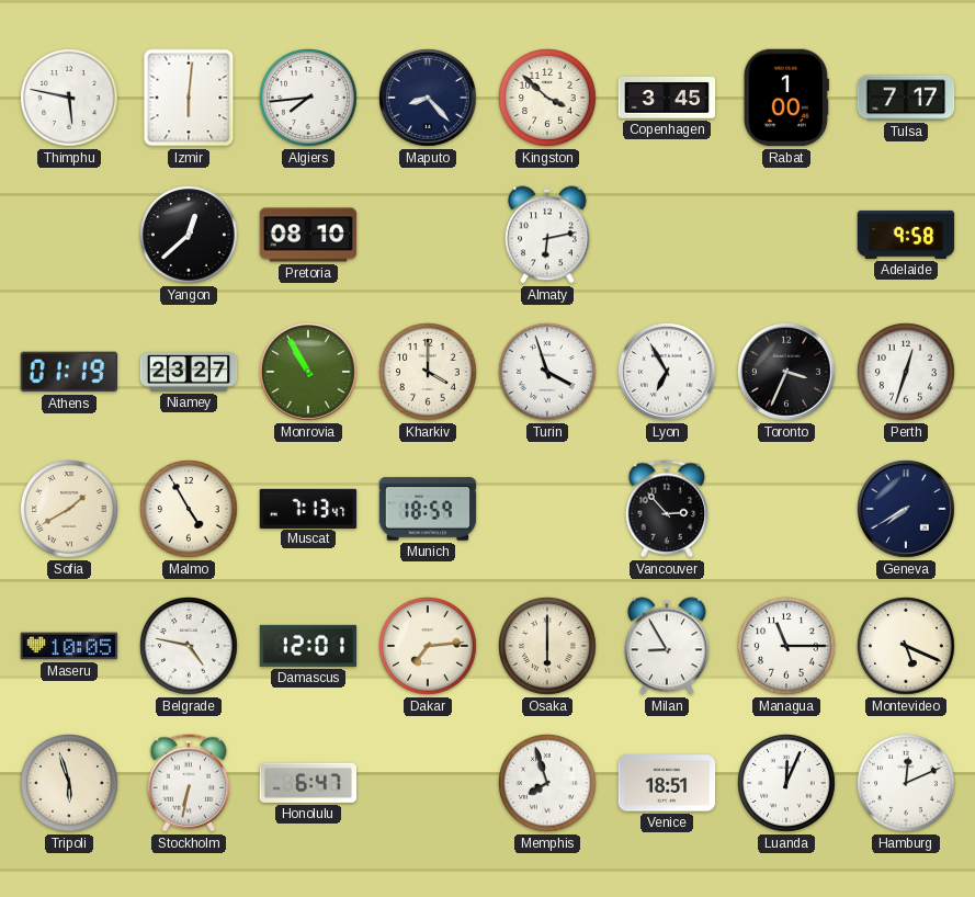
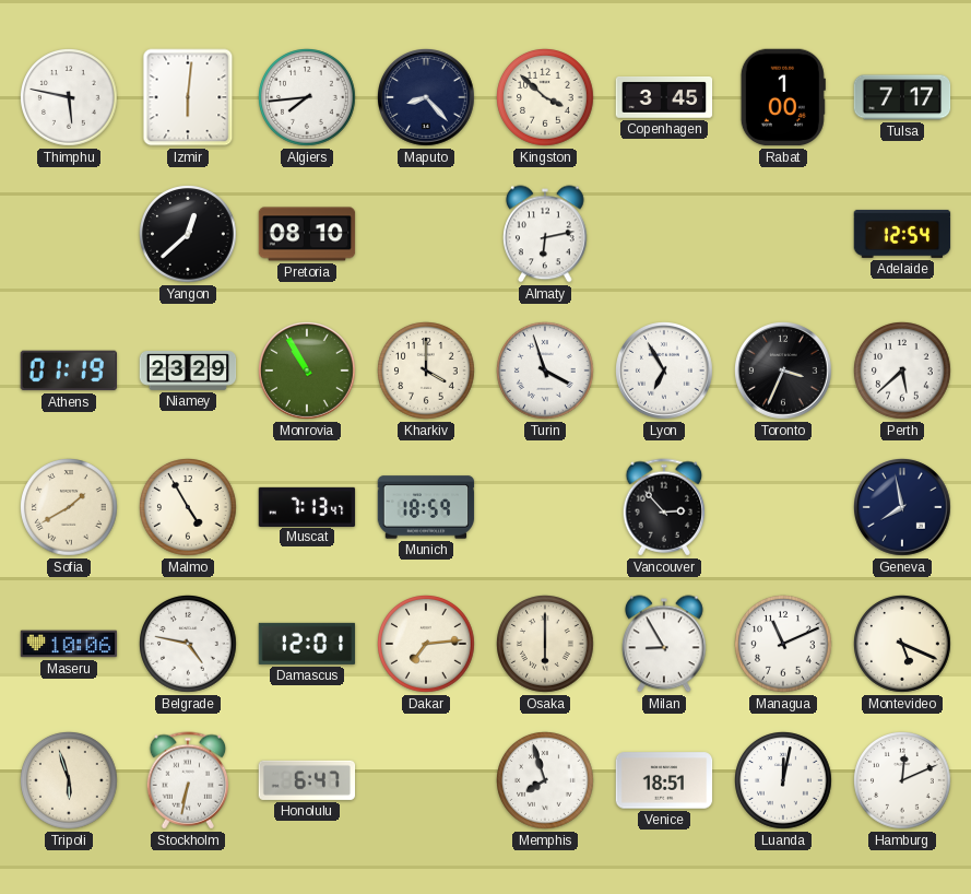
Adelaide: 9:58 -> 12:54
Niamey: 23:27 -> 23:29
Perth: 12:33 -> 5:38
Geneva: 7:40 -> 7:58
Maseru: 10:05 -> 10:06
Managua: 11:15 -> 11:11
Luanda: 12:04 -> 12:02
